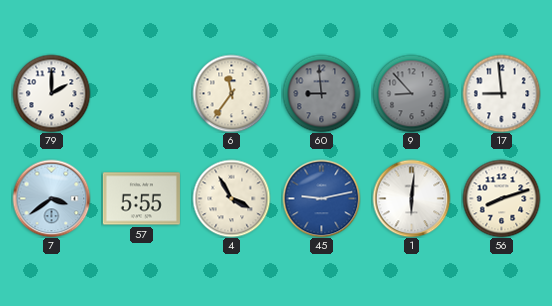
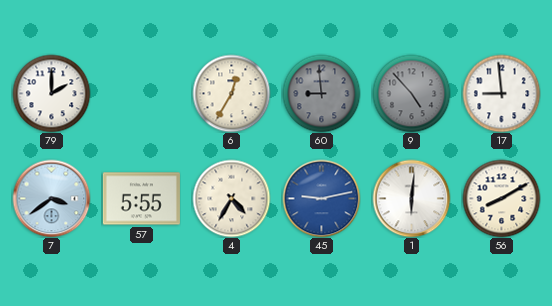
6: 11:36 -> 12:35
9: 8:53 -> 4:53
4: 3:55 -> 4:35
56: 8:12 -> 8:10
